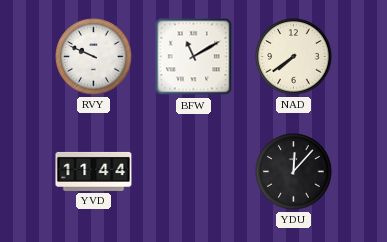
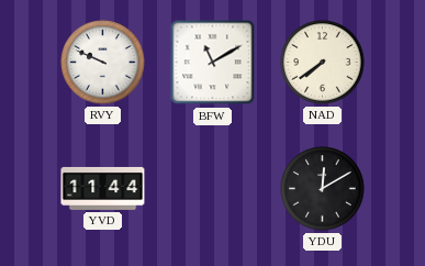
YDU: 12:07 -> 12:10
